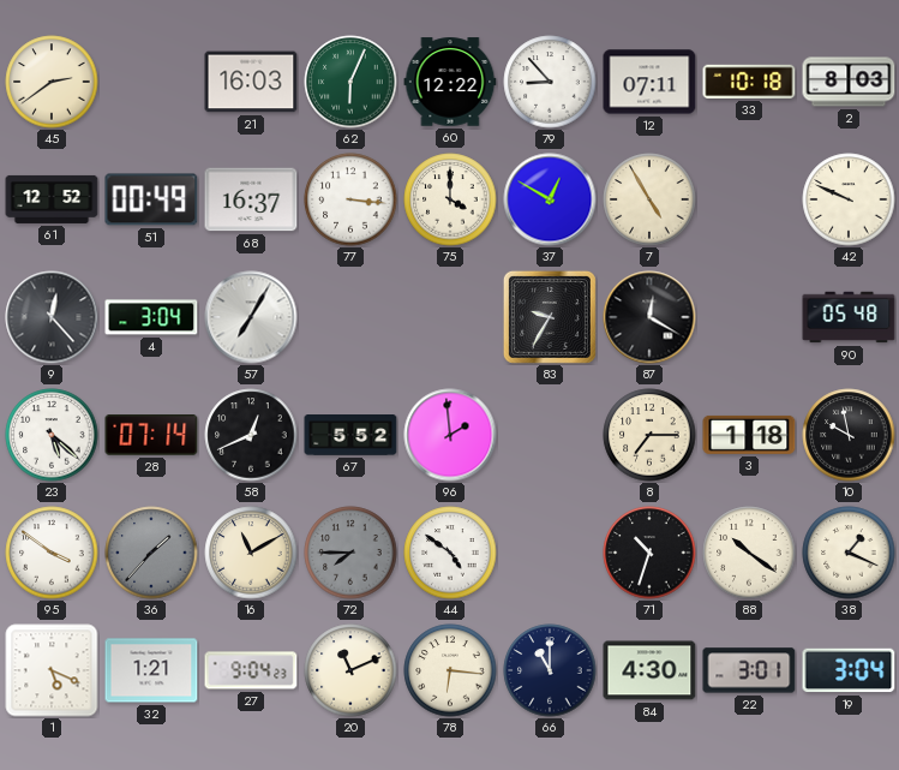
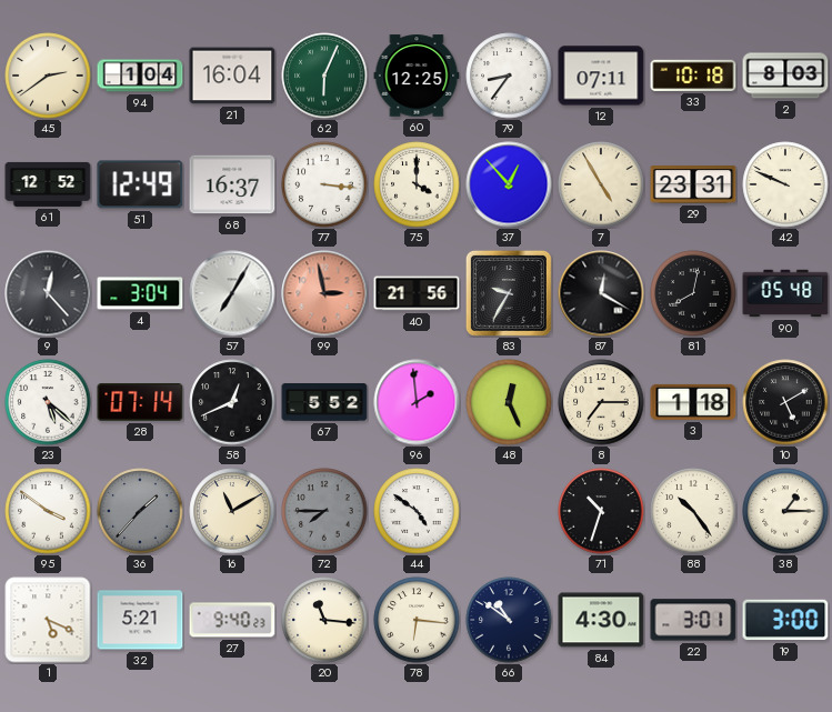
94: none -> 1:04
21: 16:03 -> 16:04
60: 12:22 -> 12:25
79: 8:53 -> 8:36
51: 00:49 -> 12:49
37: 12:50 -> 12:53
29: none -> 23:31
99: none -> 2:58
40: none -> 21:56
81: none -> 8:02
48: none -> 12:26
10: 9:58 -> 5:10
88: 10:21 -> 10:24
38: 1:19 -> 1:15
32: 1:21 -> 5:21
27: 9:04 -> 9:40
20: 11:11 -> 11:16
66: 11:00 -> 10:51
19: 3:04 -> 3:00
